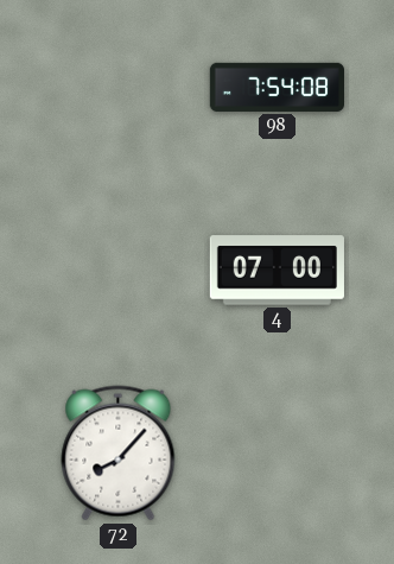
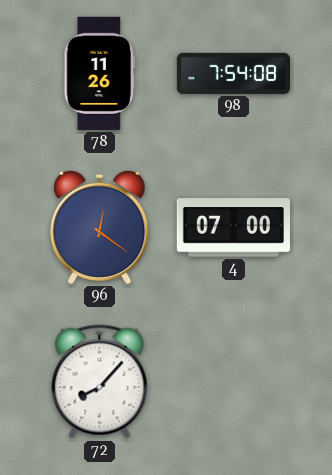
78: none -> 11:26
96: none -> 12:21
